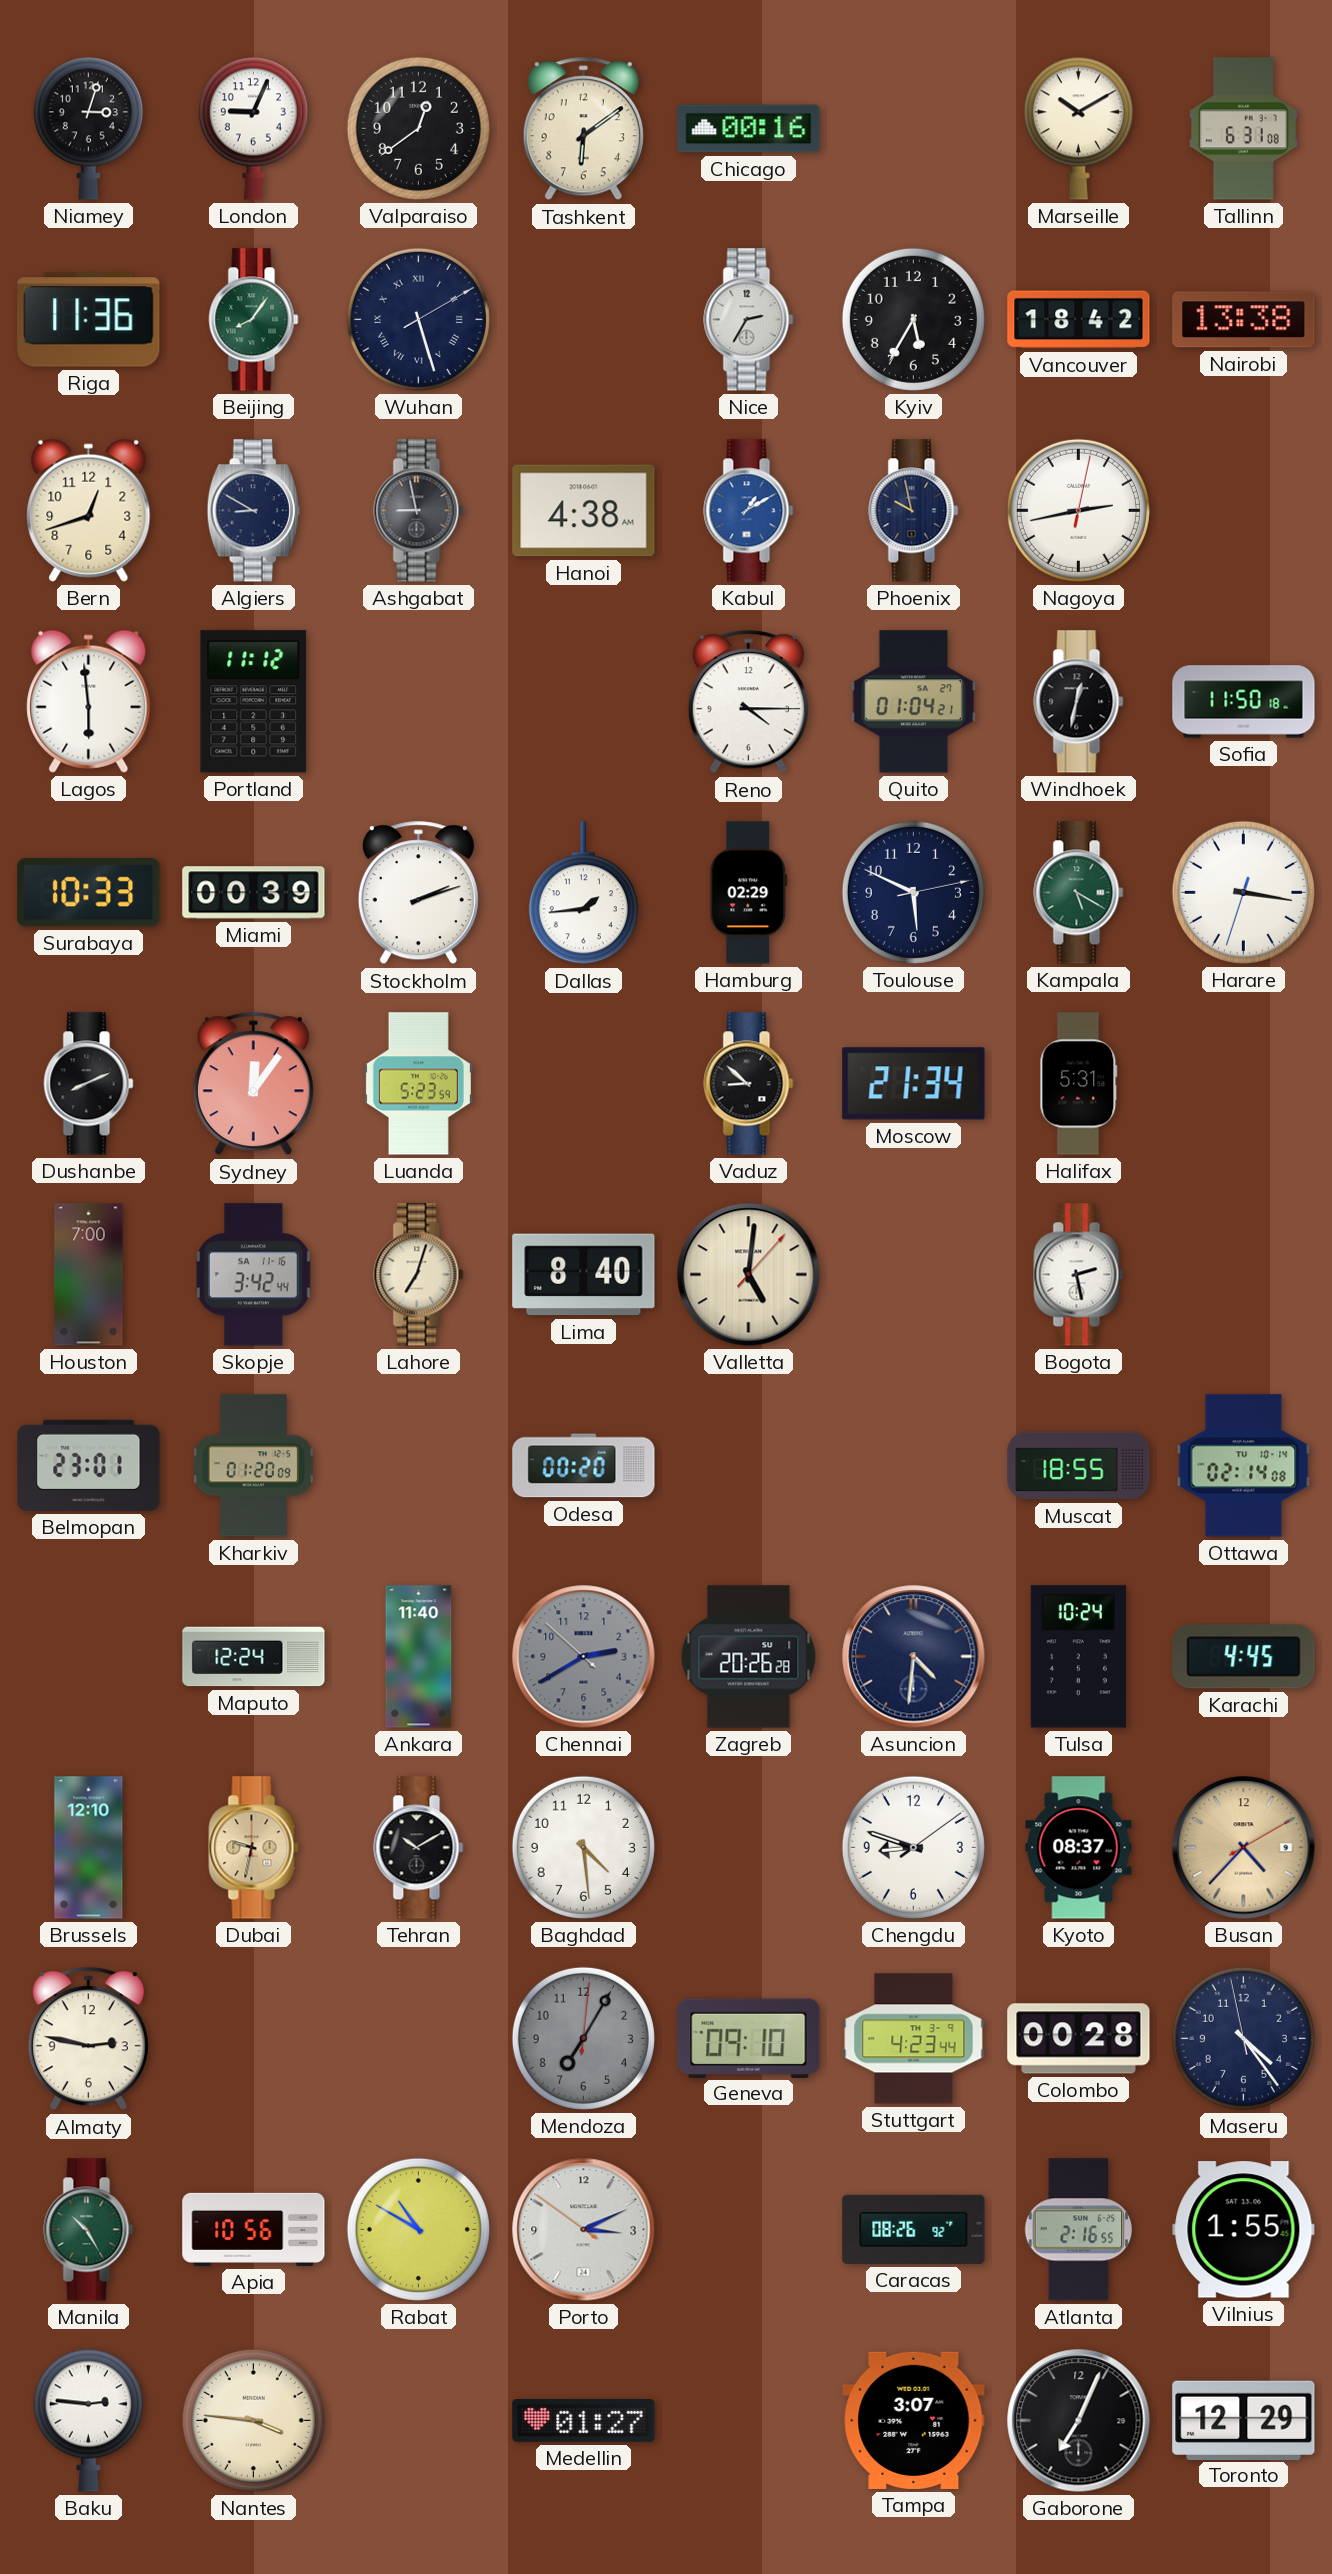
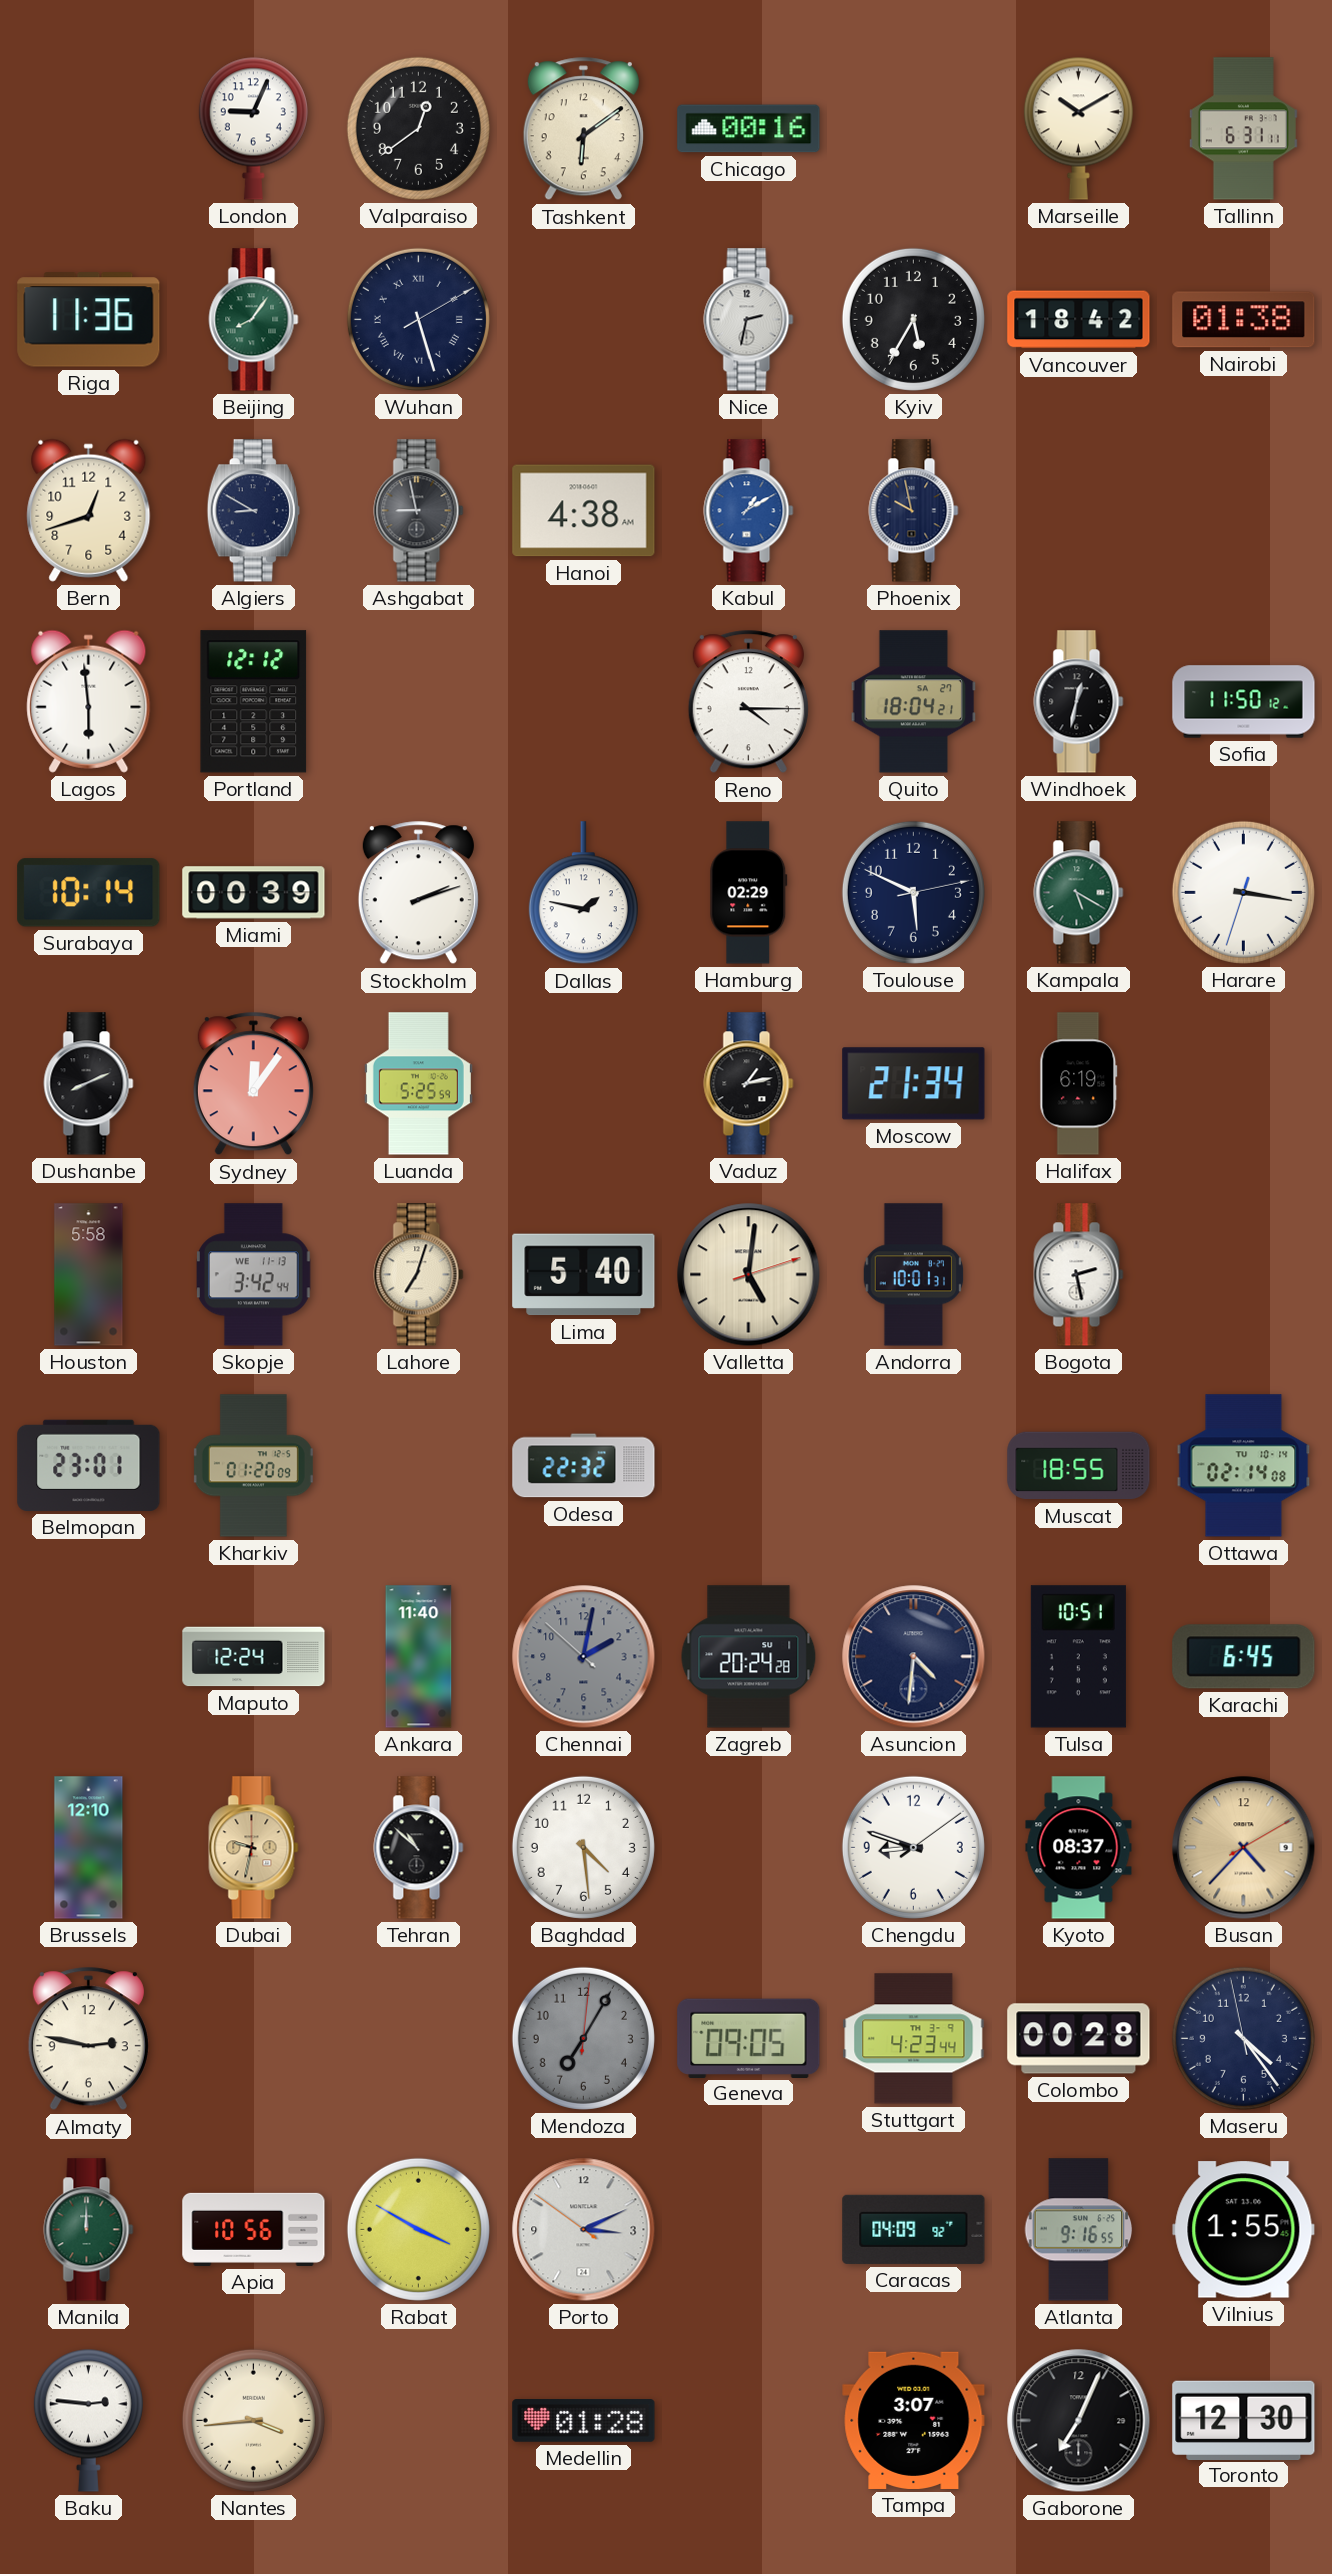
Niamey: 3:03 -> none
Tallinn: 6:31:08 -> 6:31:11
Nice: 2:35 -> 2:32
Nairobi: 13:38 -> 01:38
Nagoya: 2:43 -> none
Portland: 11:12 -> 12:12
Quito: 01:04 -> 18:04
Sofia: 11:50:18 -> 11:50:12
Surabaya: 10:33 -> 10:14
Dallas: 1:44 -> 1:47
Luanda: 5:23 -> 5:25
Vaduz: 8:52 -> 1:13
Halifax: 5:31 -> 6:19
Houston: 7:00 -> 5:58
Skopje date: SA 11-16 -> WE 11-13
Lima: 8:40 -> 5:40
Valletta: 5:01:07 -> 5:01:12
Andorra: none -> 10:01
Odesa: 00:20 -> 22:32
Chennai: 2:39 -> 2:01
Zagreb: 20:26 -> 20:24
Tulsa: 10:24 -> 10:51
Karachi: 4:45 -> 6:45
Tehran: 10:10 -> 10:52
Geneva: 09:10 -> 09:05
Manila: 10:25 -> 12:00
Rabat: 10:50 -> 3:50
Caracas: 08:26 -> 04:09
Atlanta: 2:16 -> 9:16
Nantes: 3:46 -> 3:44
Medellin: 01:27 -> 01:28
Toronto: 12:29 -> 12:30
